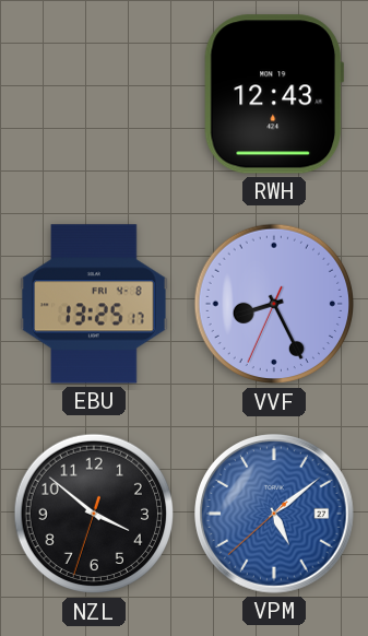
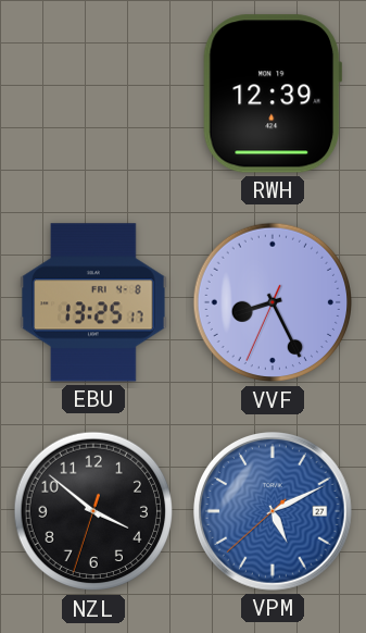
RWH: 12:43 -> 12:39
VPM: 5:08 -> 5:10
